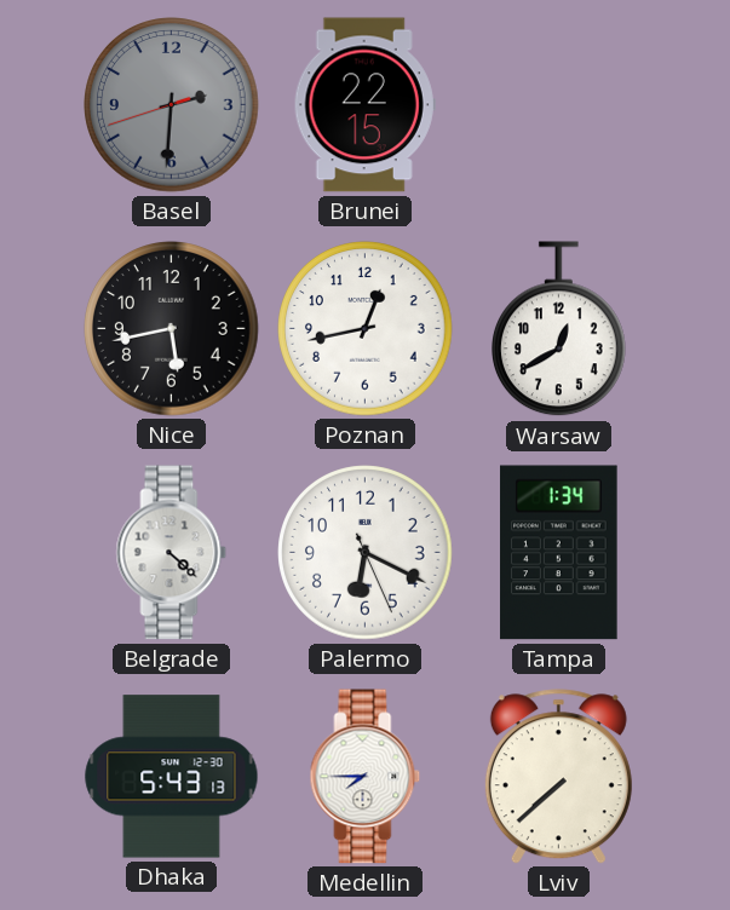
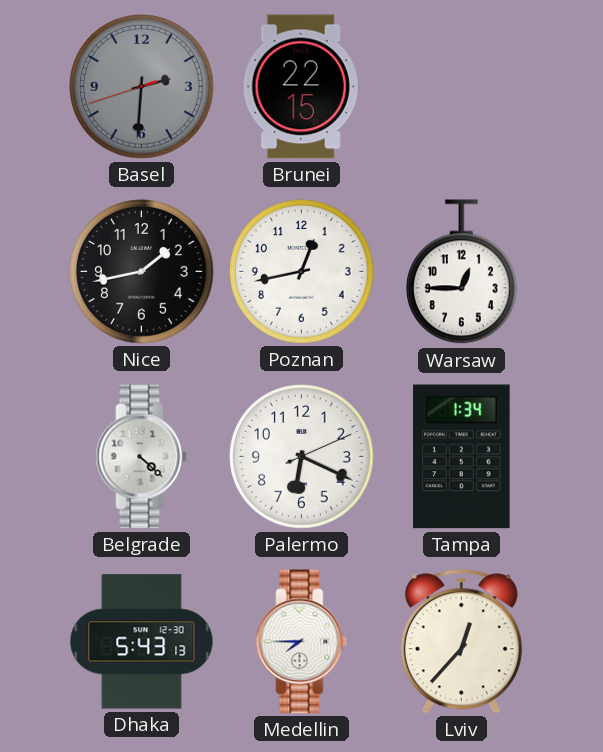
Nice: 5:43 -> 1:43
Warsaw: 12:40 -> 12:45
Palermo: 6:19:26 -> 6:19:11
Lviv: 7:38 -> 12:37
